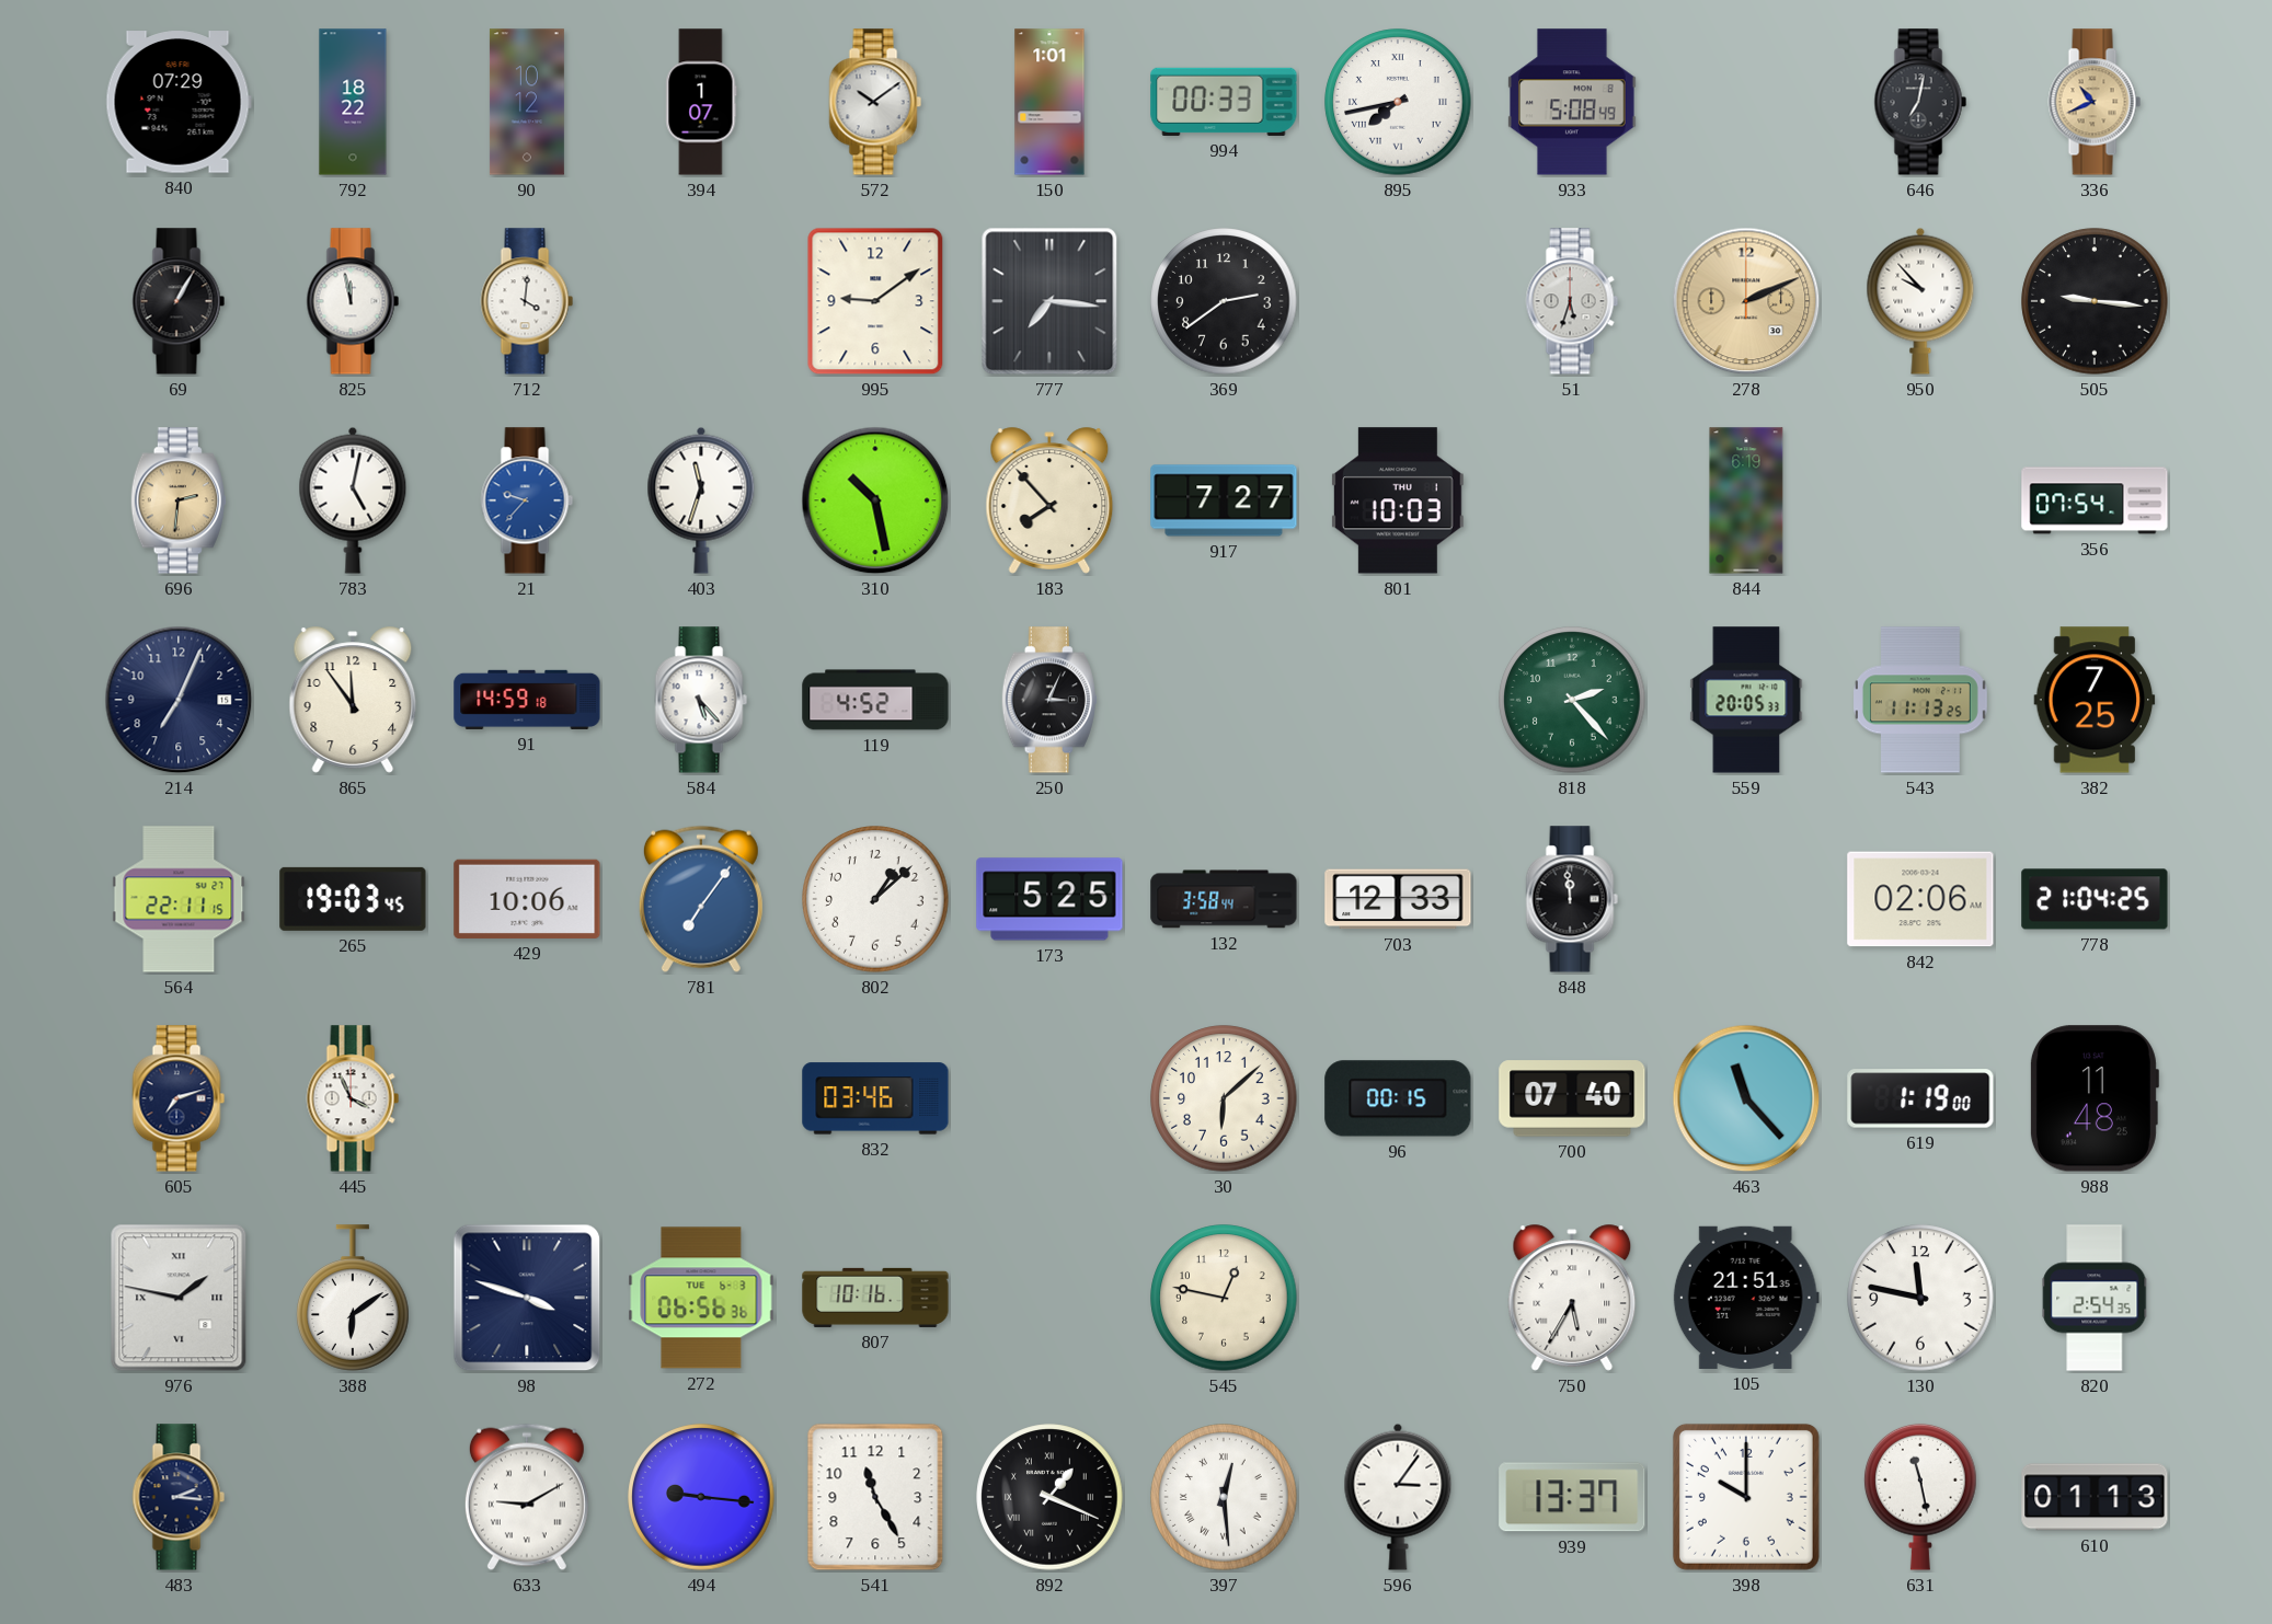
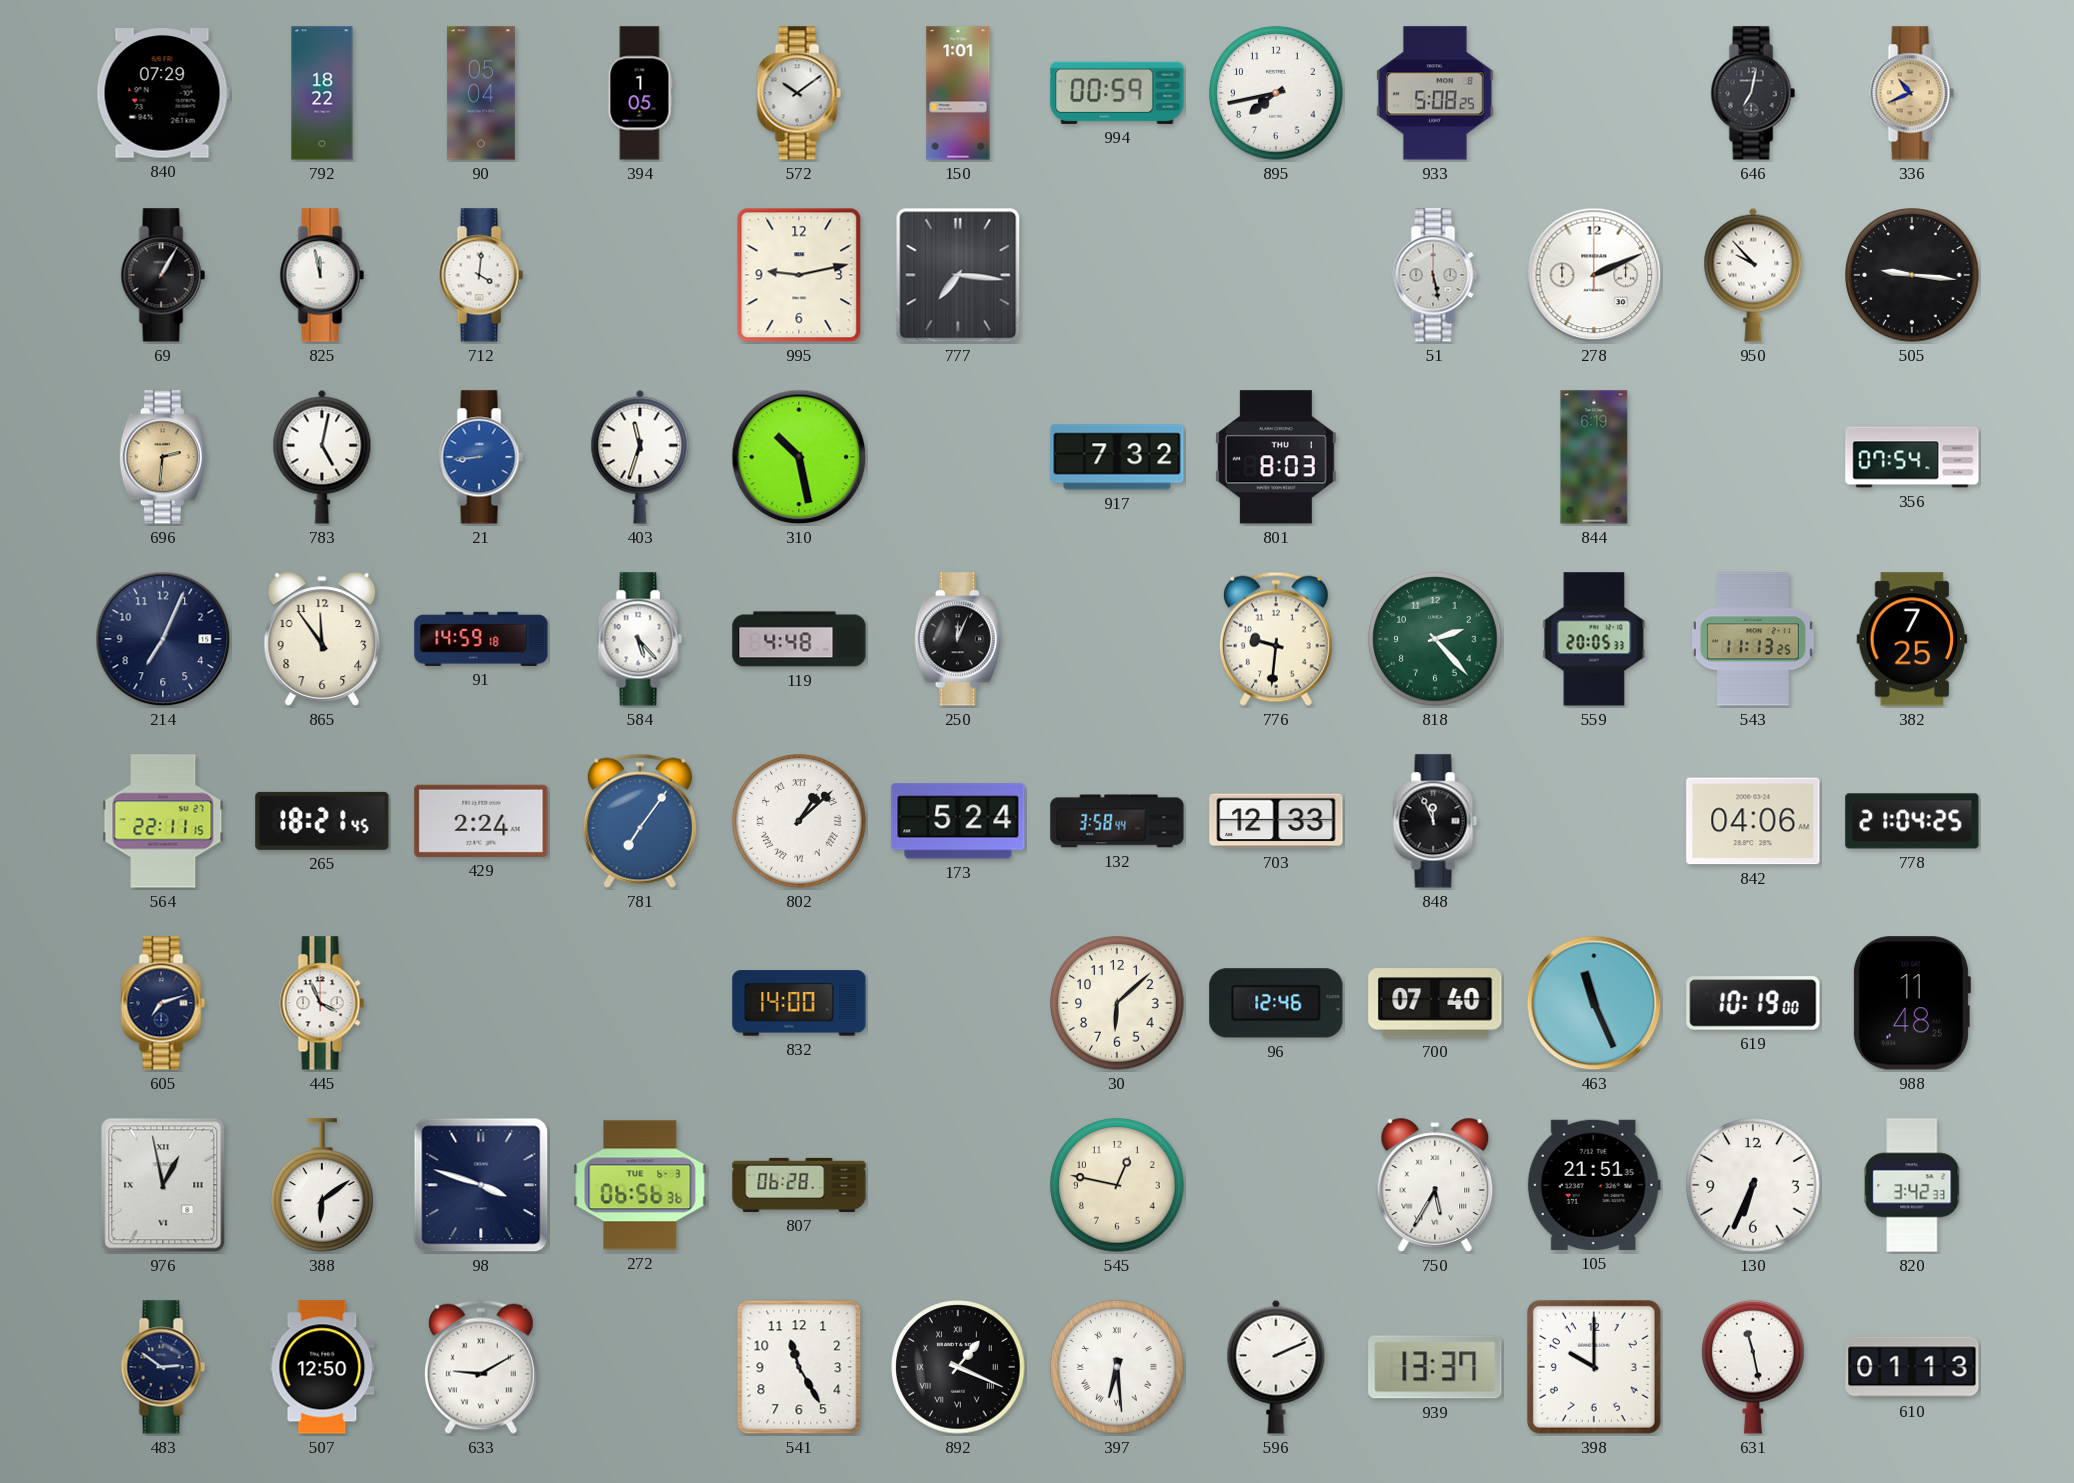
90: 10:12 -> 05:04
394: 1:07 -> 1:05
994: 00:33 -> 00:59
895 numerals: Roman -> Arabic
933: 5:08:49 -> 5:08:25
995: 9:09 -> 9:13
369: 2:39 -> none
51: 5:33 -> 5:28
278 dial: champagne -> white
21: 9:37 -> 8:44
183: 7:53 -> none
917: 7:27 -> 7:32
801: 10:03 -> 8:03
119: 4:52 -> 4:48
250: 3:04 -> 12:04
776: none -> 9:31
265: 19:03 -> 18:21
429: 10:06 -> 2:24
802 numerals: Arabic -> Roman
173: 5:25 -> 5:24
848: 11:59 -> 11:56
842: 02:06 -> 04:06
832: 03:46 -> 14:00
96: 00:15 -> 12:46
463: 11:23 -> 11:26
619: 1:19 -> 10:19
976: 1:47 -> 12:58
807: 10:16 -> 06:28
130: 11:47 -> 6:34
820: 2:54 -> 3:42
483: 2:16 -> 2:51
507: none -> 12:50
494: 9:16 -> none
397: 12:29 -> 6:29
596: 3:06 -> 2:11
